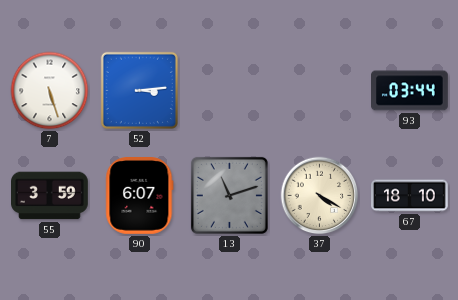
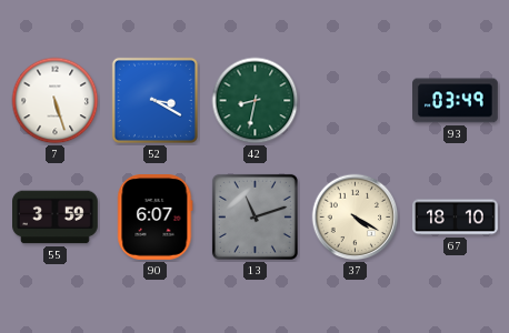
52: 3:14 -> 3:20
42: none -> 8:32
93: 03:44 -> 03:49
